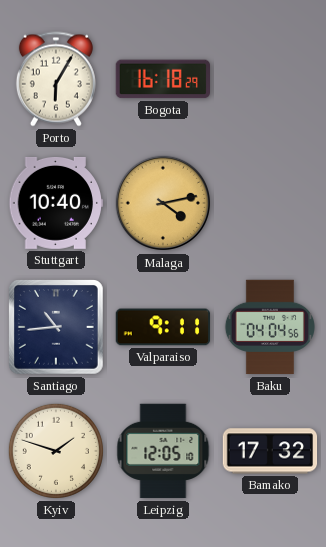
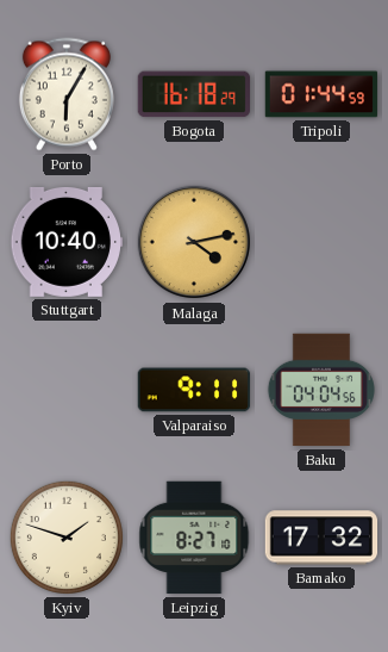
Tripoli: none -> 01:44
Santiago: 10:44 -> none
Leipzig: 12:05 -> 8:27
